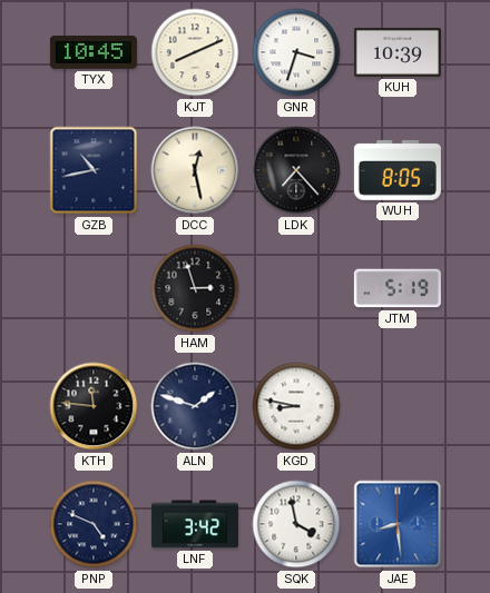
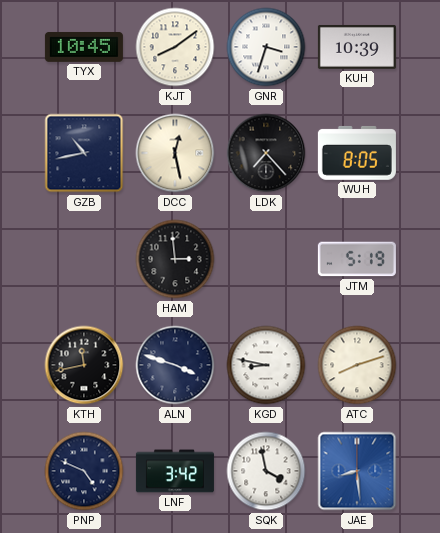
KJT: 8:11 -> 8:09
HAM: 2:57 -> 2:59
KTH: 11:46 -> 11:43
ALN: 1:48 -> 3:48
ATC: none -> 8:12
